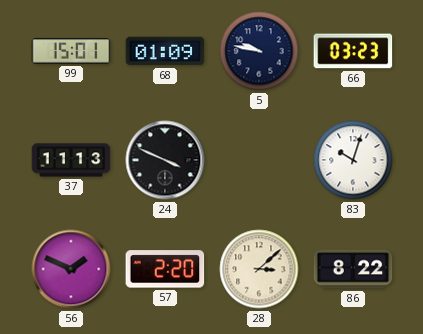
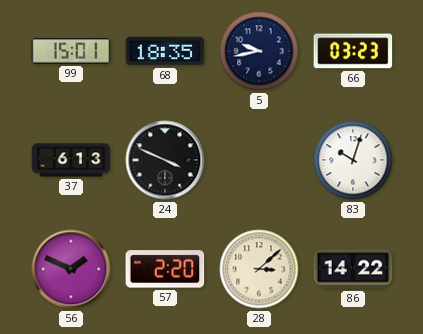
68: 01:09 -> 18:35
5: 9:47 -> 9:43
37: 11:13 -> 6:13
86: 8:22 -> 14:22
